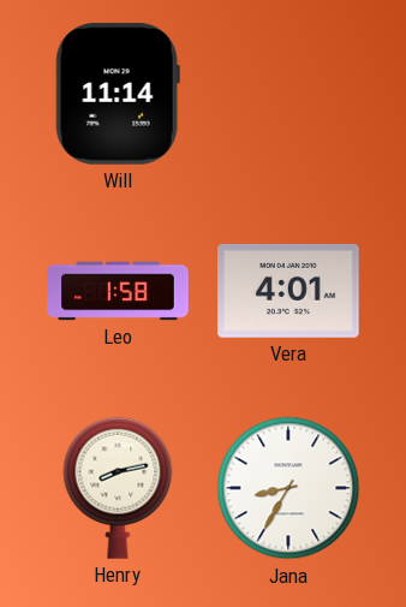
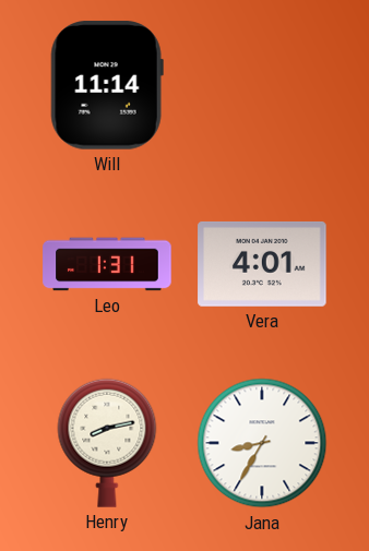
Leo: 1:58 -> 1:31
